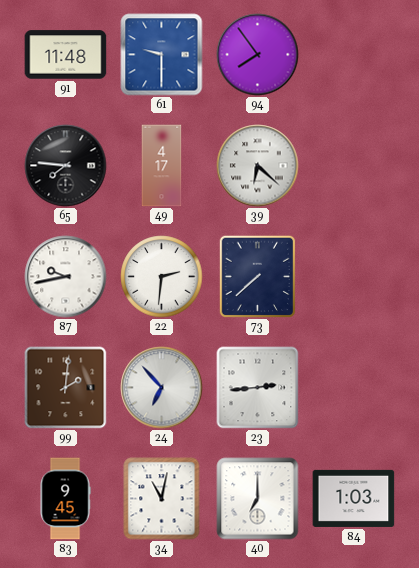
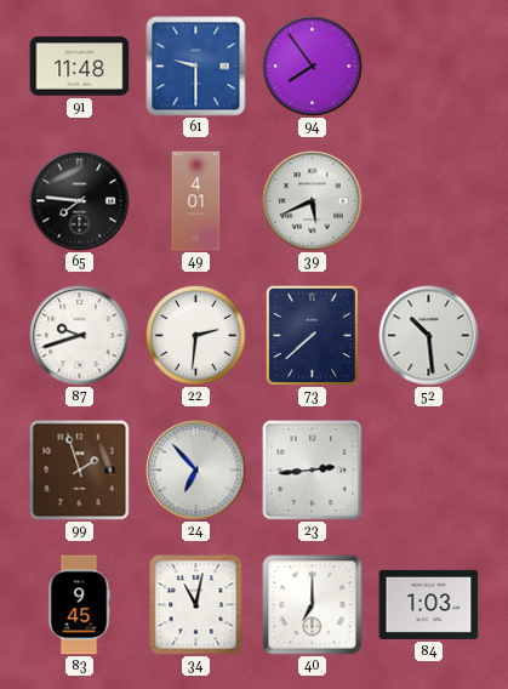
49: 4:17 -> 4:01
39: 6:22 -> 5:41
87: 9:43 -> 9:42
52: none -> 10:29
99: 2:01 -> 1:57
